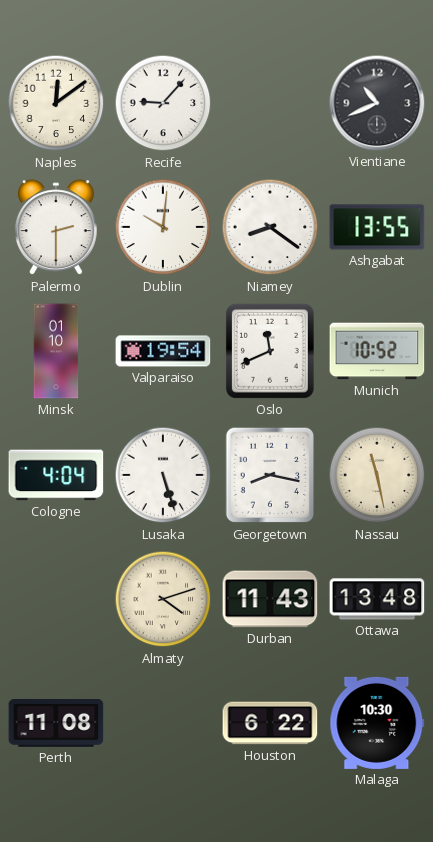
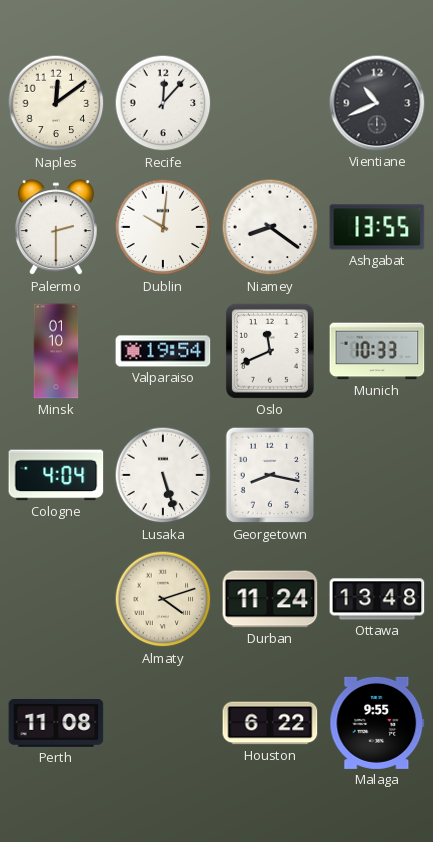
Recife: 9:07 -> 12:07
Munich: 10:52 -> 10:33
Nassau: 11:28 -> none
Durban: 11:43 -> 11:24
Malaga: 10:30 -> 9:55
